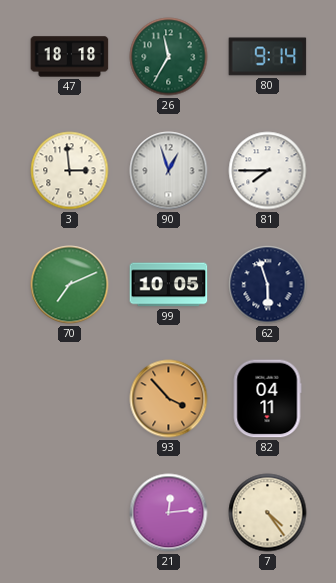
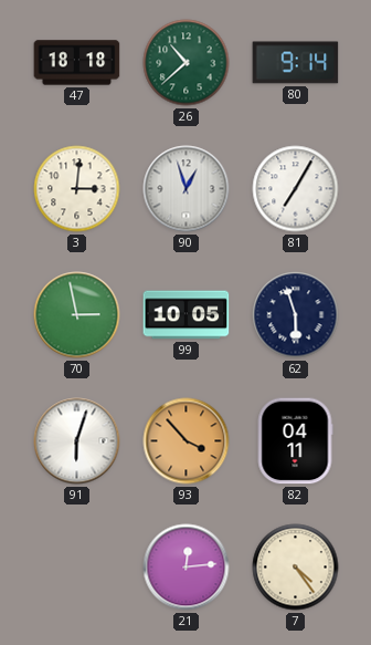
26: 11:35 -> 10:38
3: 2:59 -> 3:01
81: 7:45 -> 7:05
70: 7:11 -> 2:58
91: none -> 6:03
